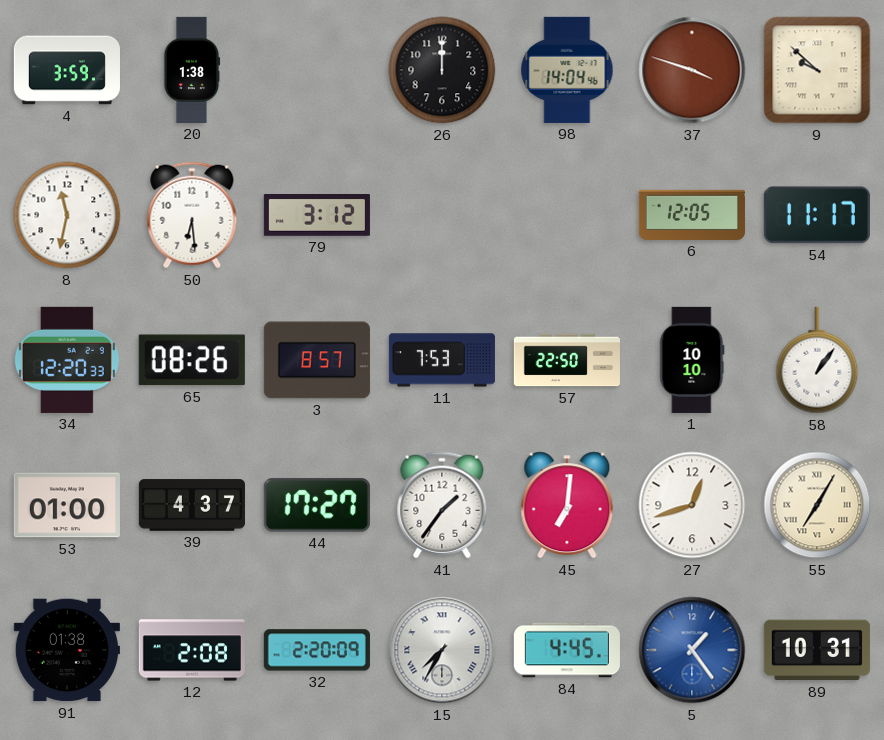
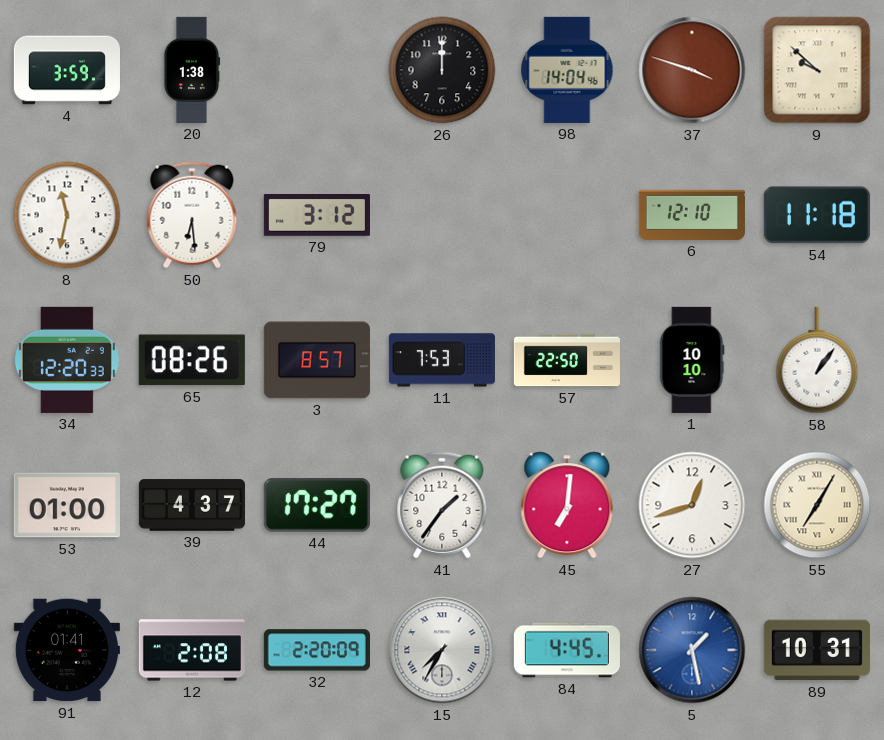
6: 12:05 -> 12:10
54: 11:17 -> 11:18
91: 01:38 -> 01:41
5: 1:24 -> 1:28
